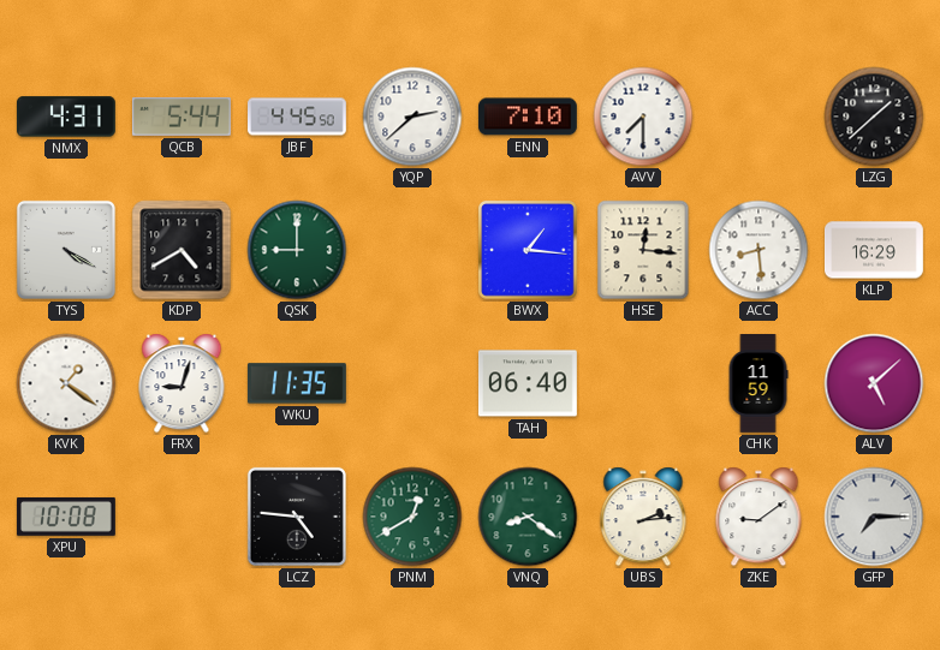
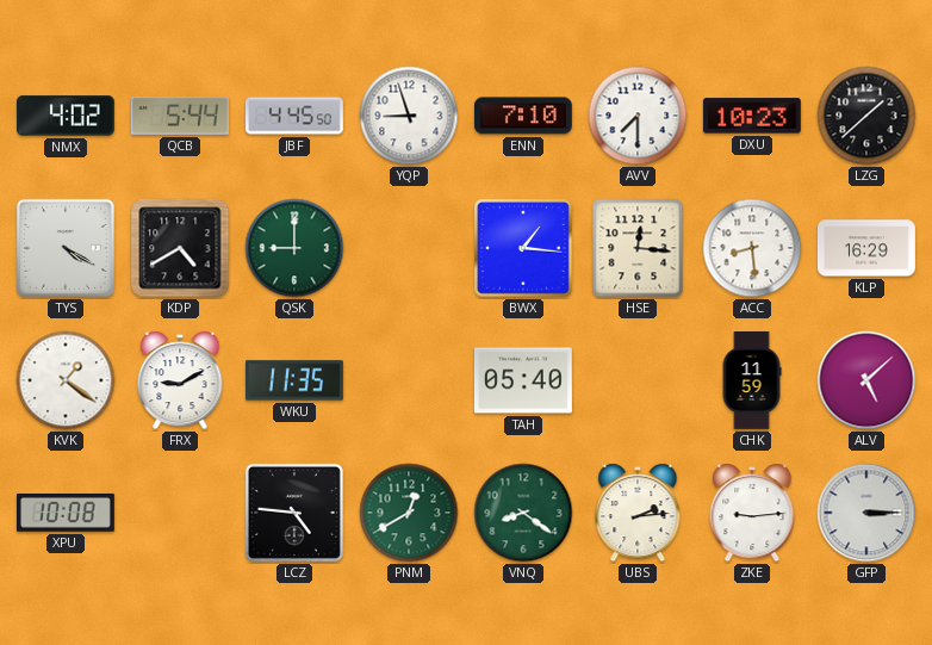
NMX: 4:31 -> 4:02
YQP: 2:38 -> 8:57
DXU: none -> 10:23
FRX: 9:03 -> 9:10
TAH: 06:40 -> 05:40
ZKE: 9:09 -> 9:14
GFP: 7:15 -> 3:15
